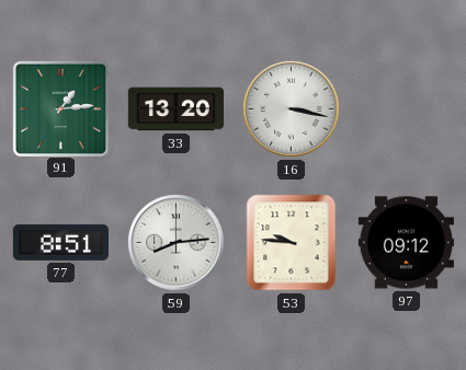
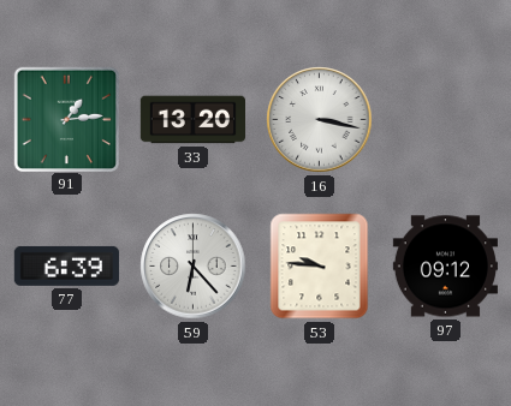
77: 8:51 -> 6:39
59: 8:14 -> 6:23
